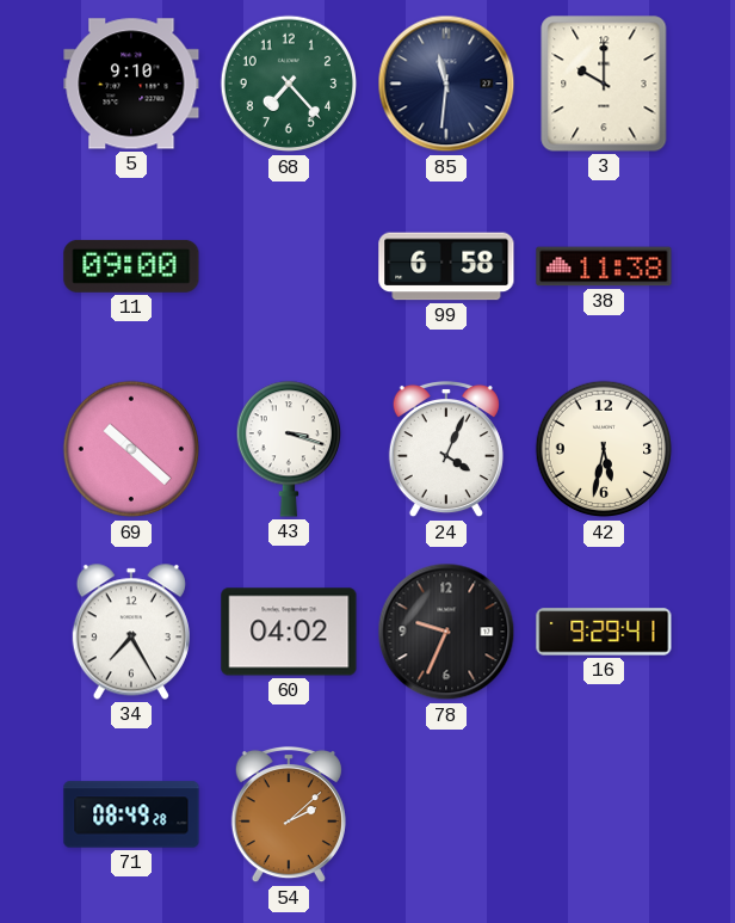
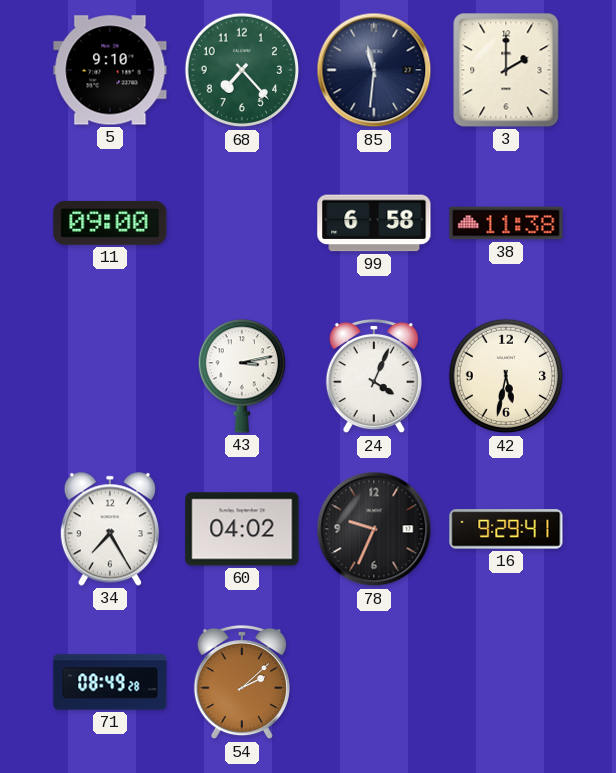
3: 10:00 -> 2:00
69: 10:22 -> none
43: 3:18 -> 3:13
